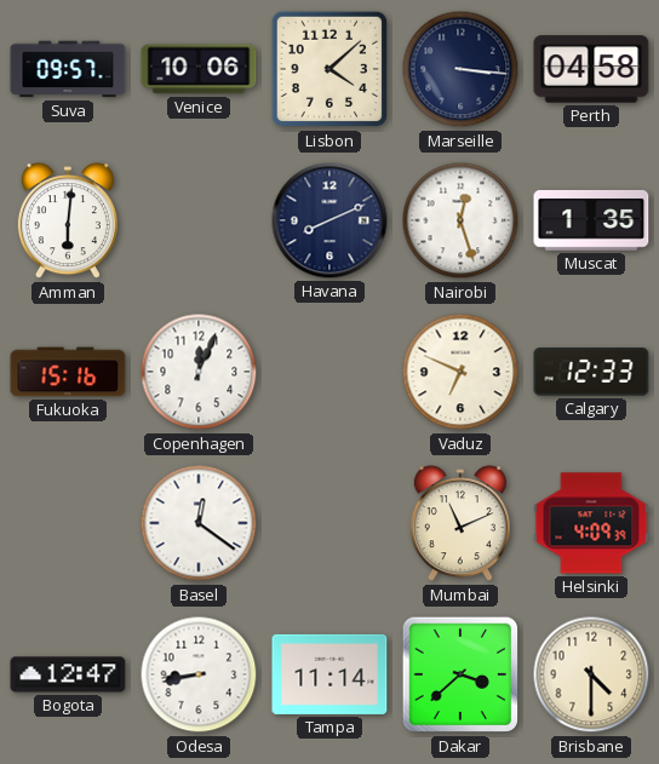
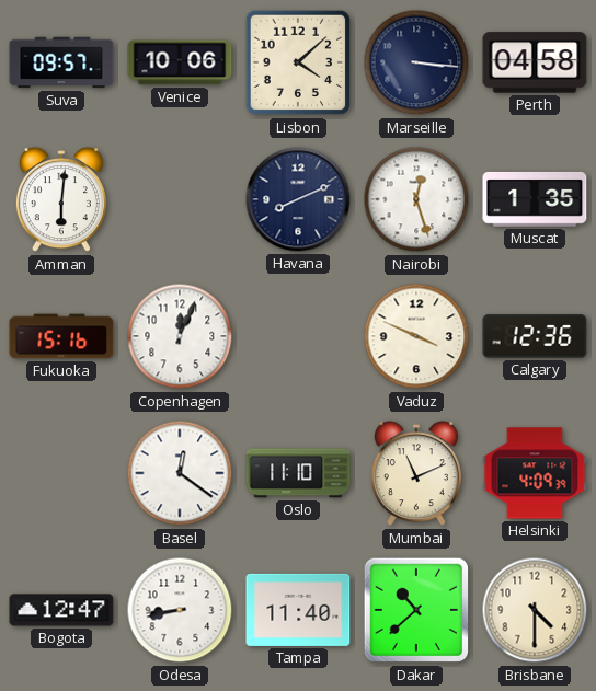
Vaduz: 6:49 -> 3:49
Calgary: 12:33 -> 12:36
Oslo: none -> 11:10
Tampa: 11:14 -> 11:40
Dakar: 3:38 -> 10:38
